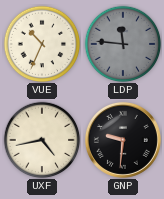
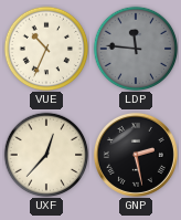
UXF: 4:43 -> 12:37
GNP: 9:31 -> 2:28
